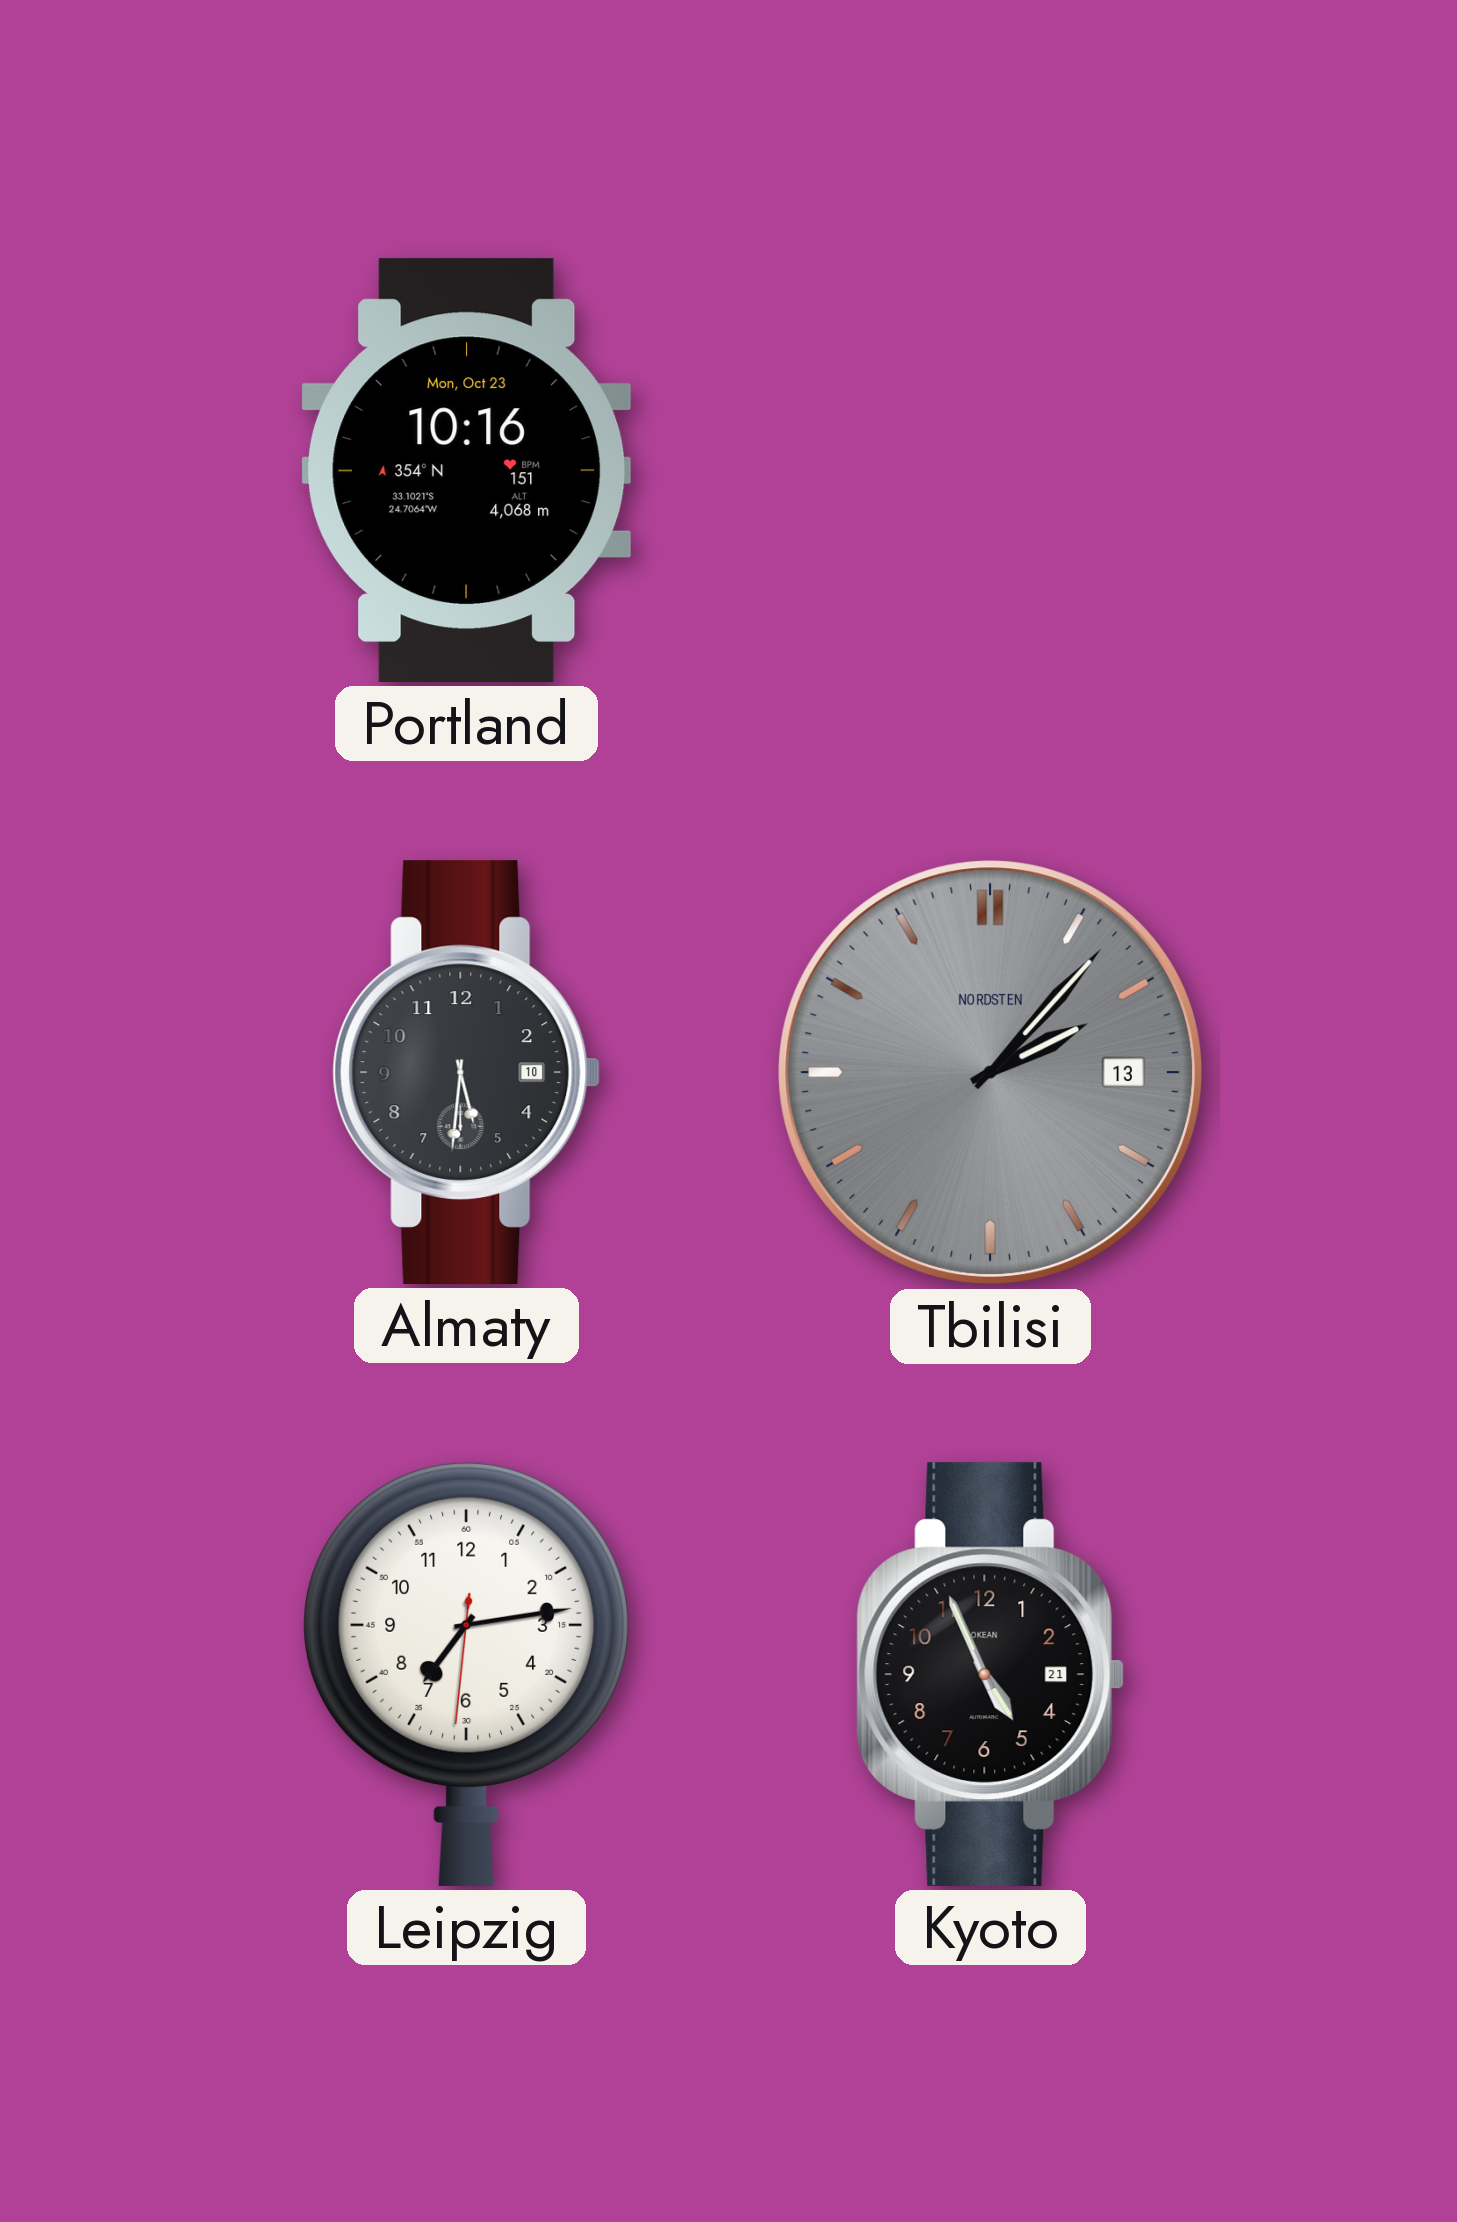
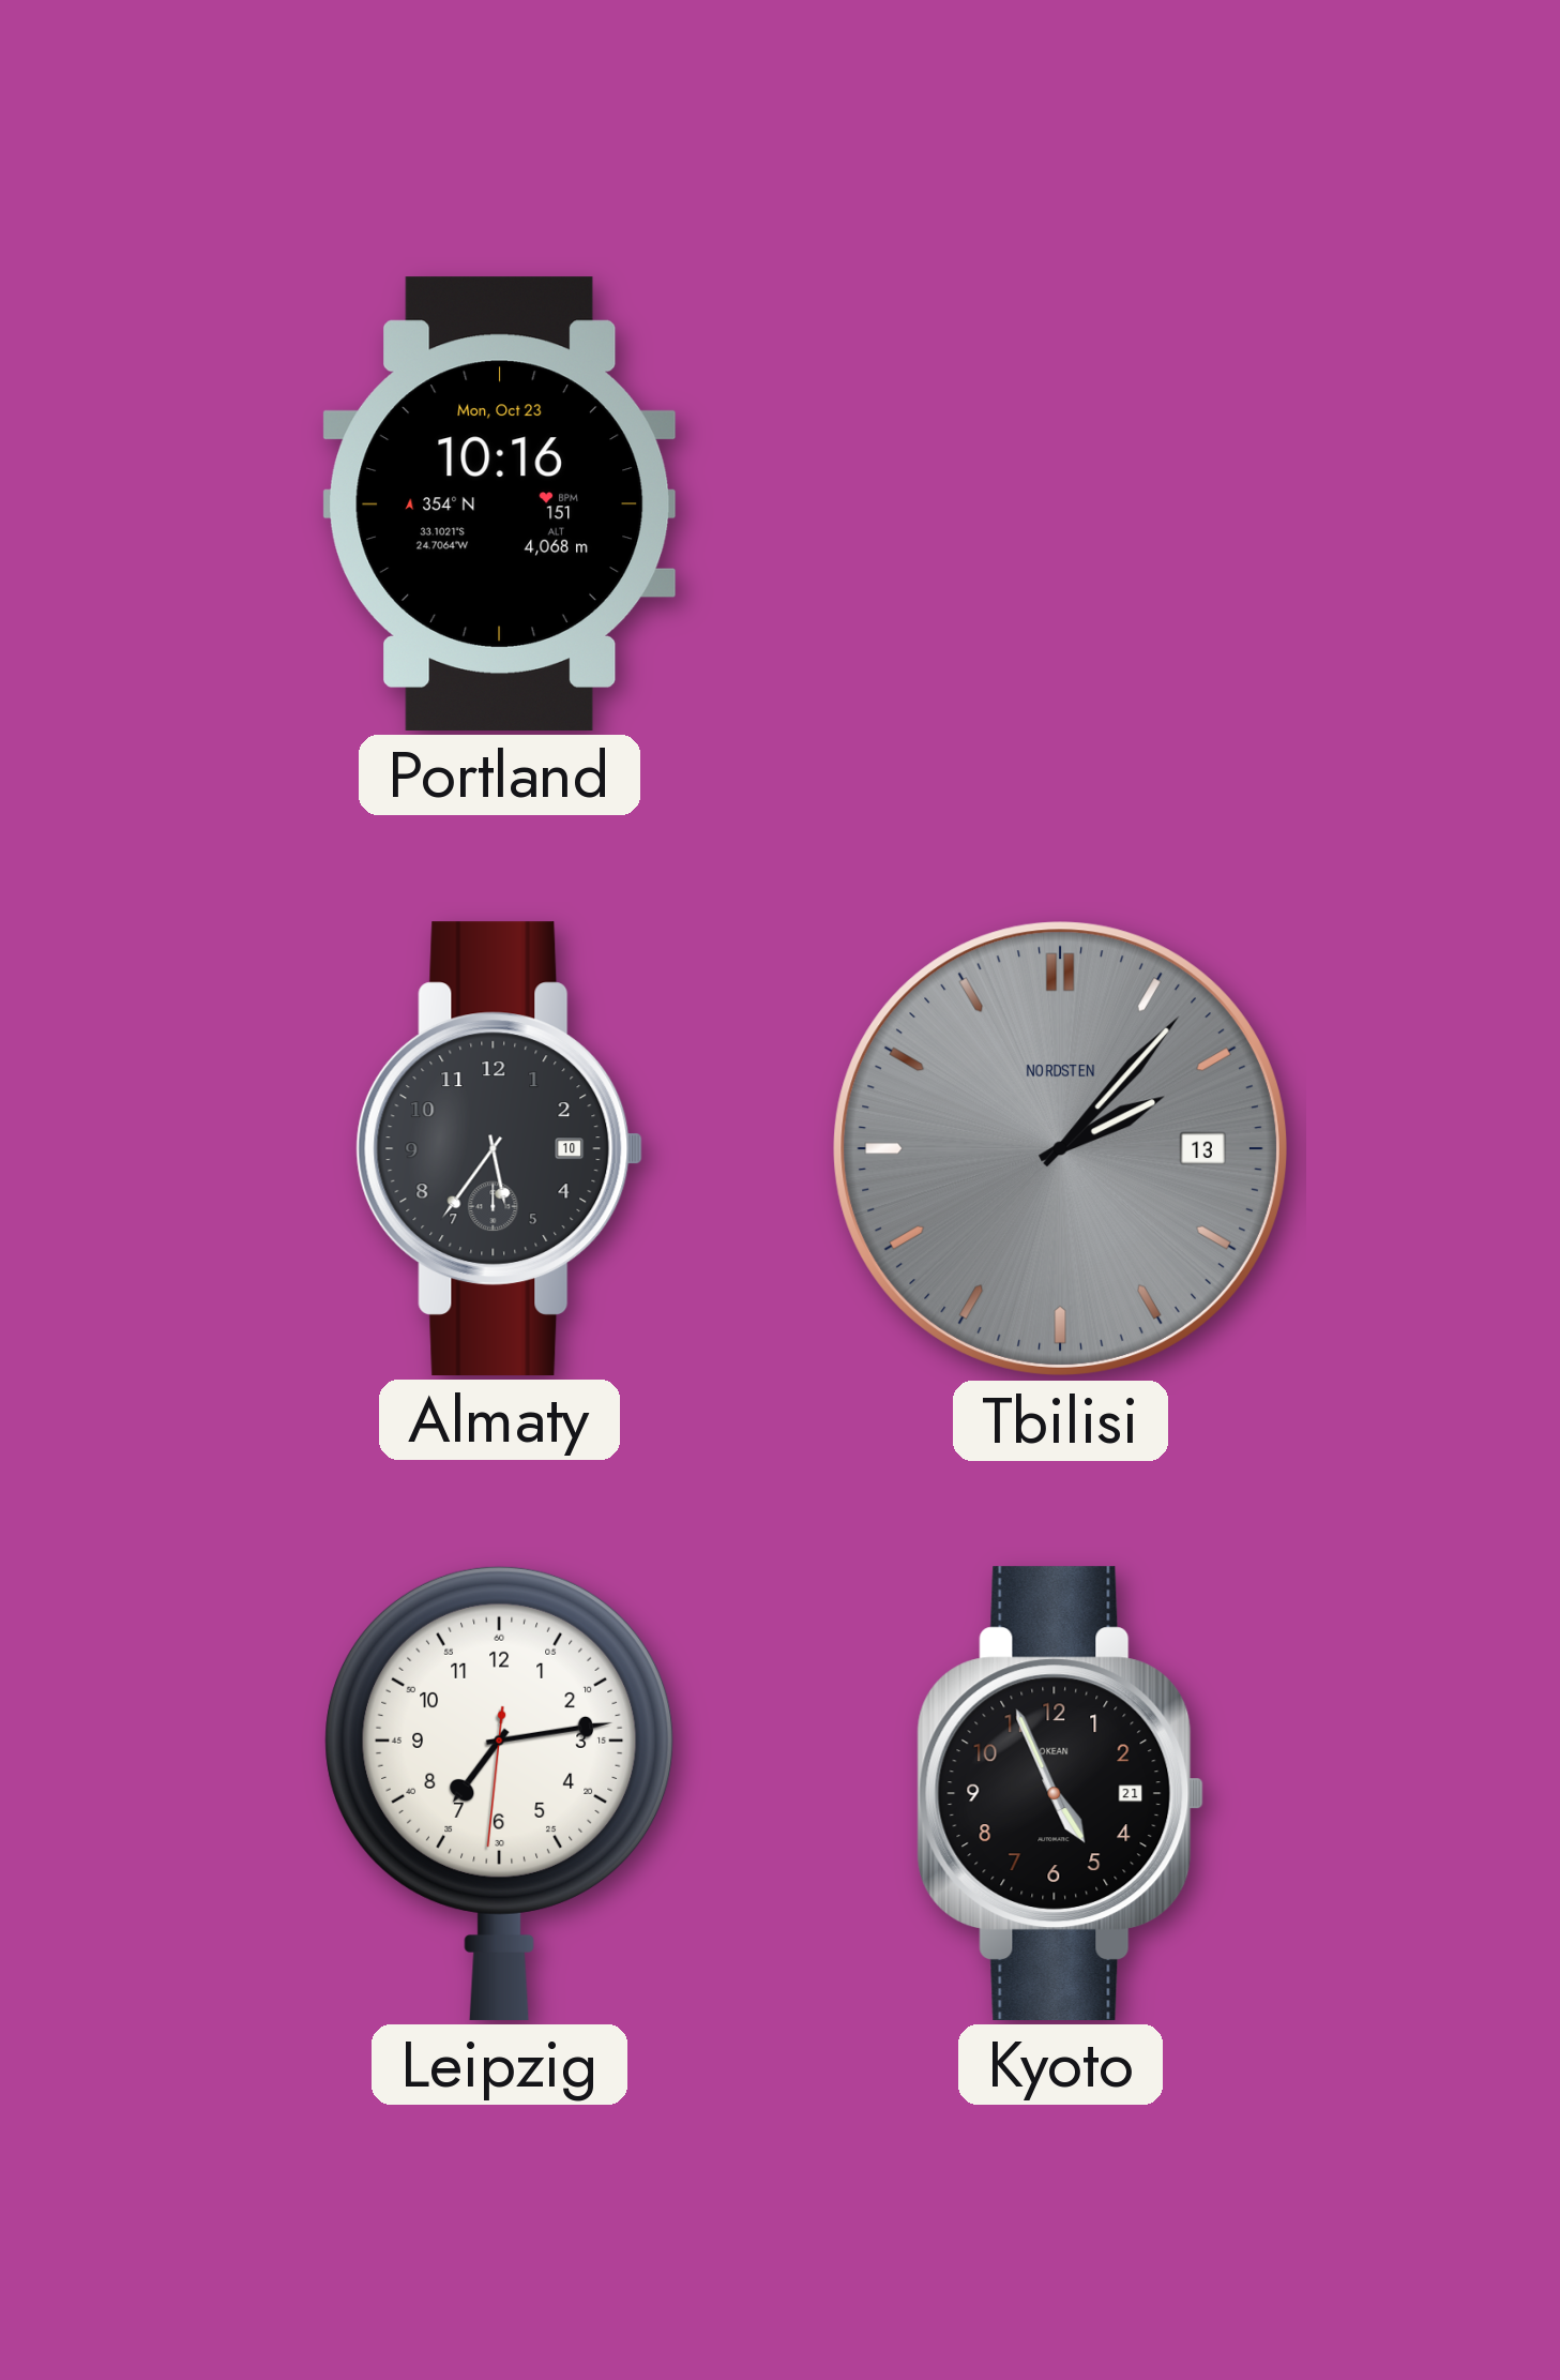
Almaty: 5:31 -> 5:36
